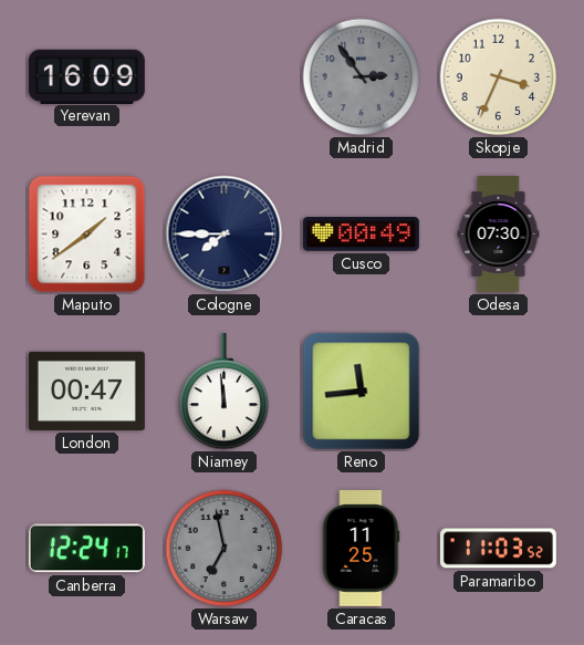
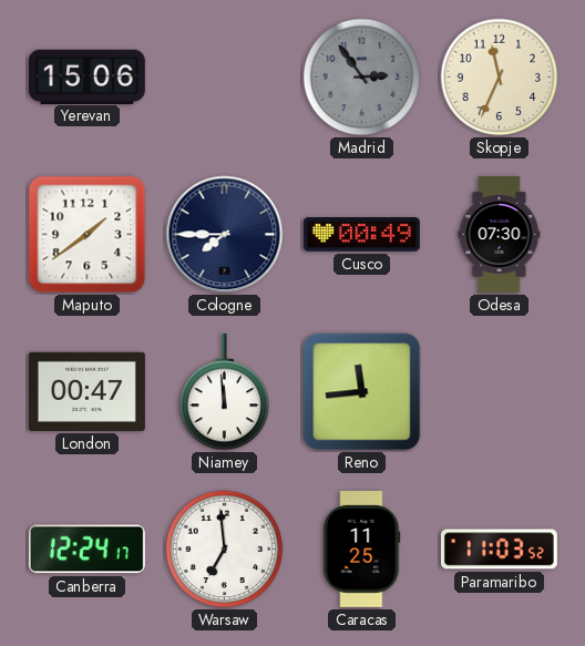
Yerevan: 16:09 -> 15:06
Skopje: 3:34 -> 11:34
Warsaw: 6:58 -> 6:59
Warsaw dial: grey -> white
